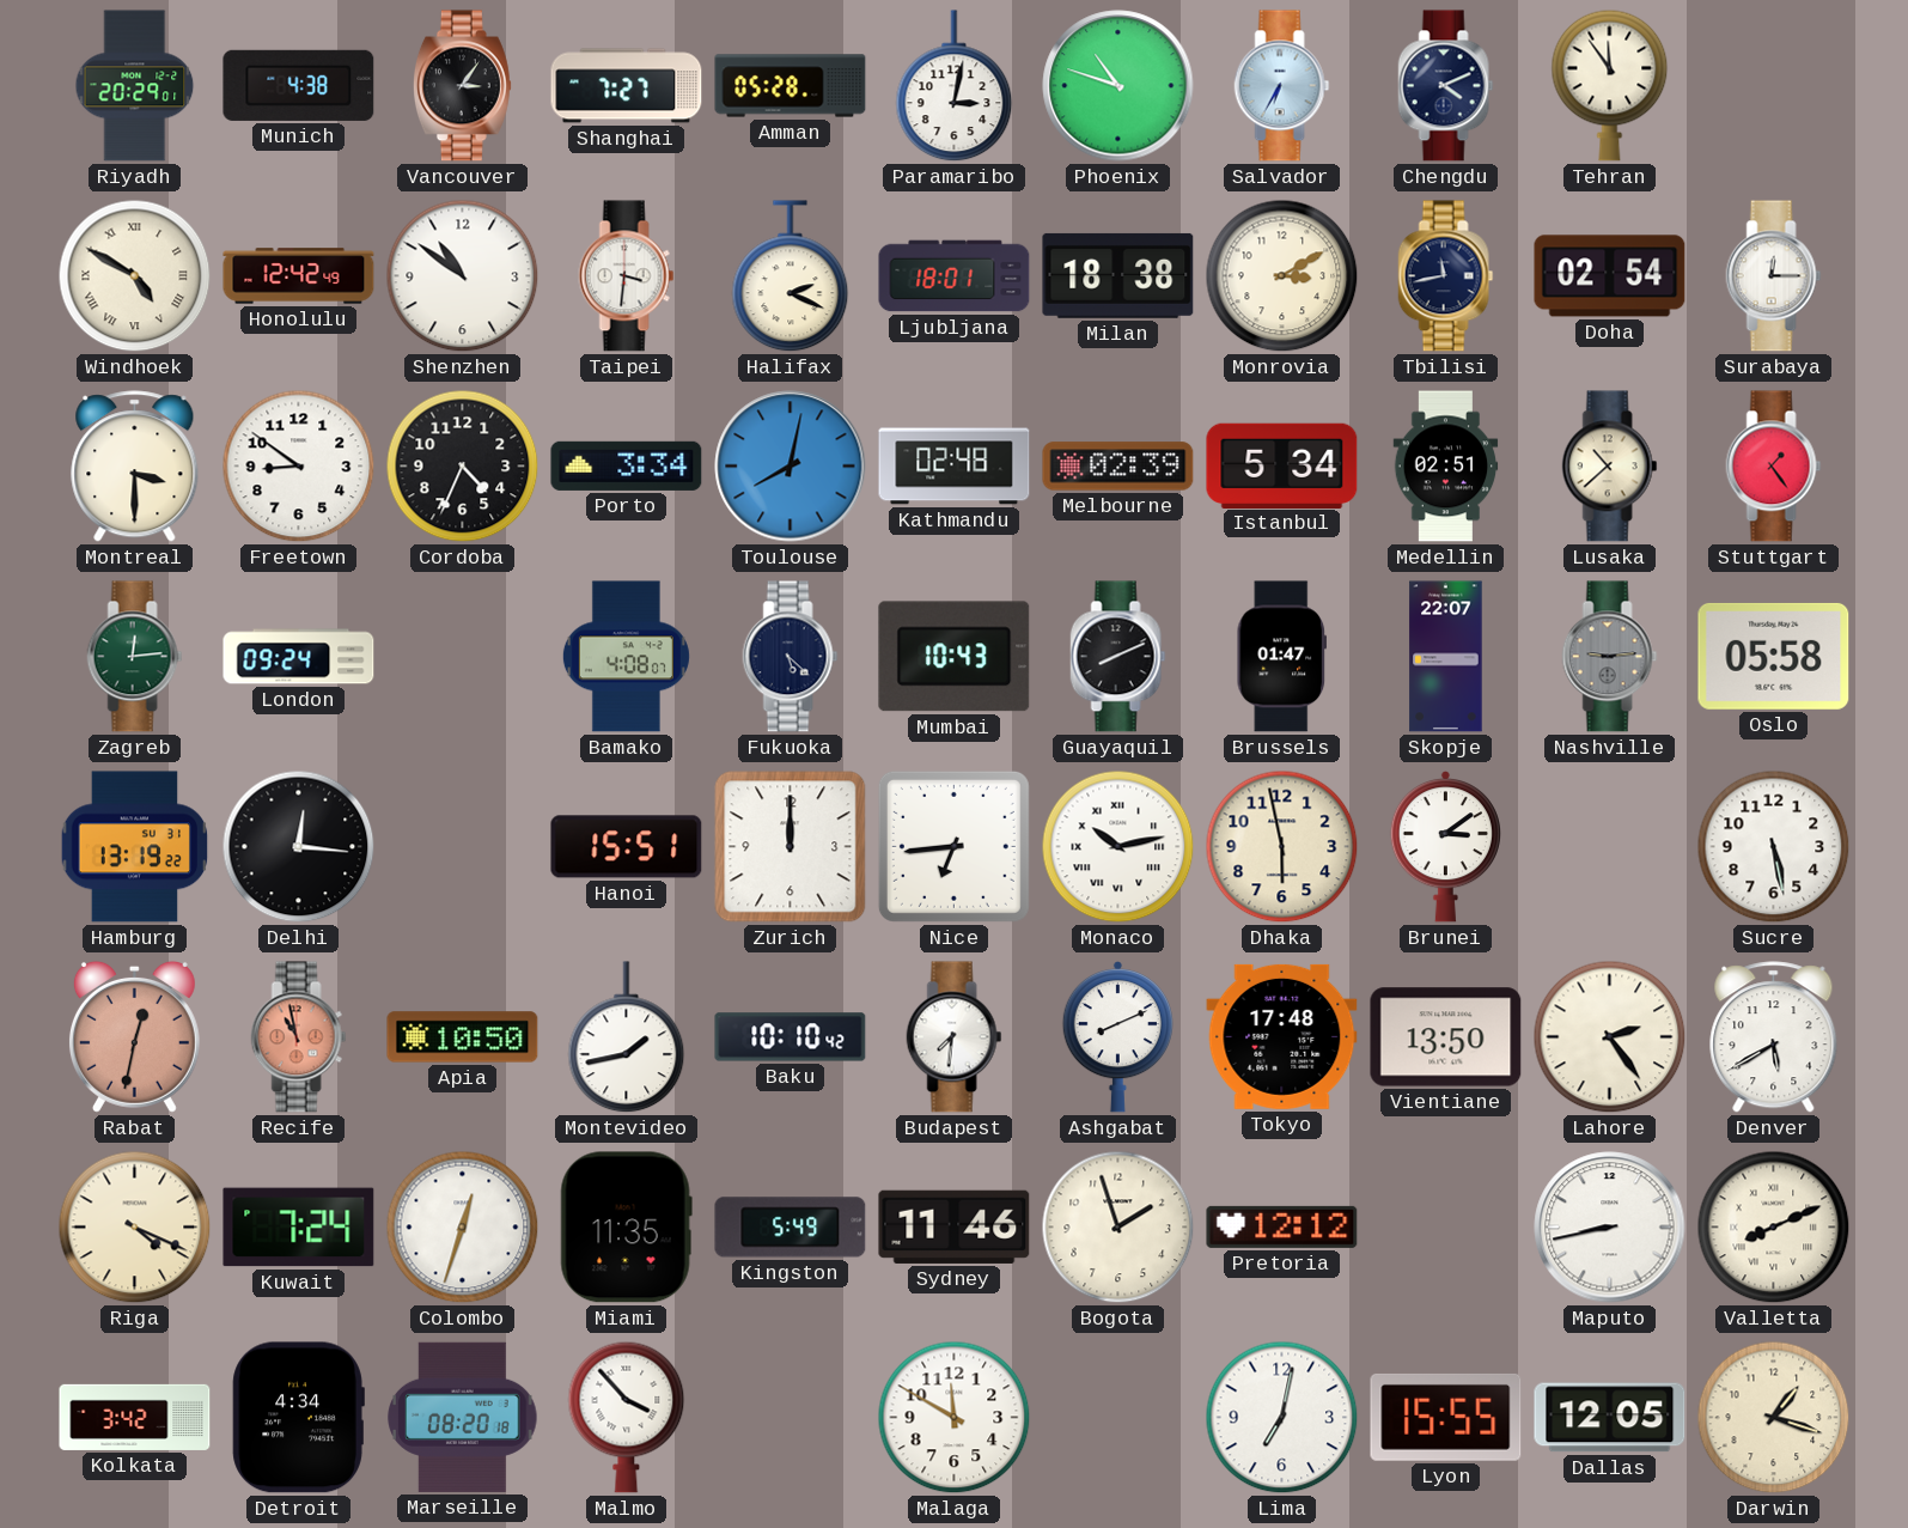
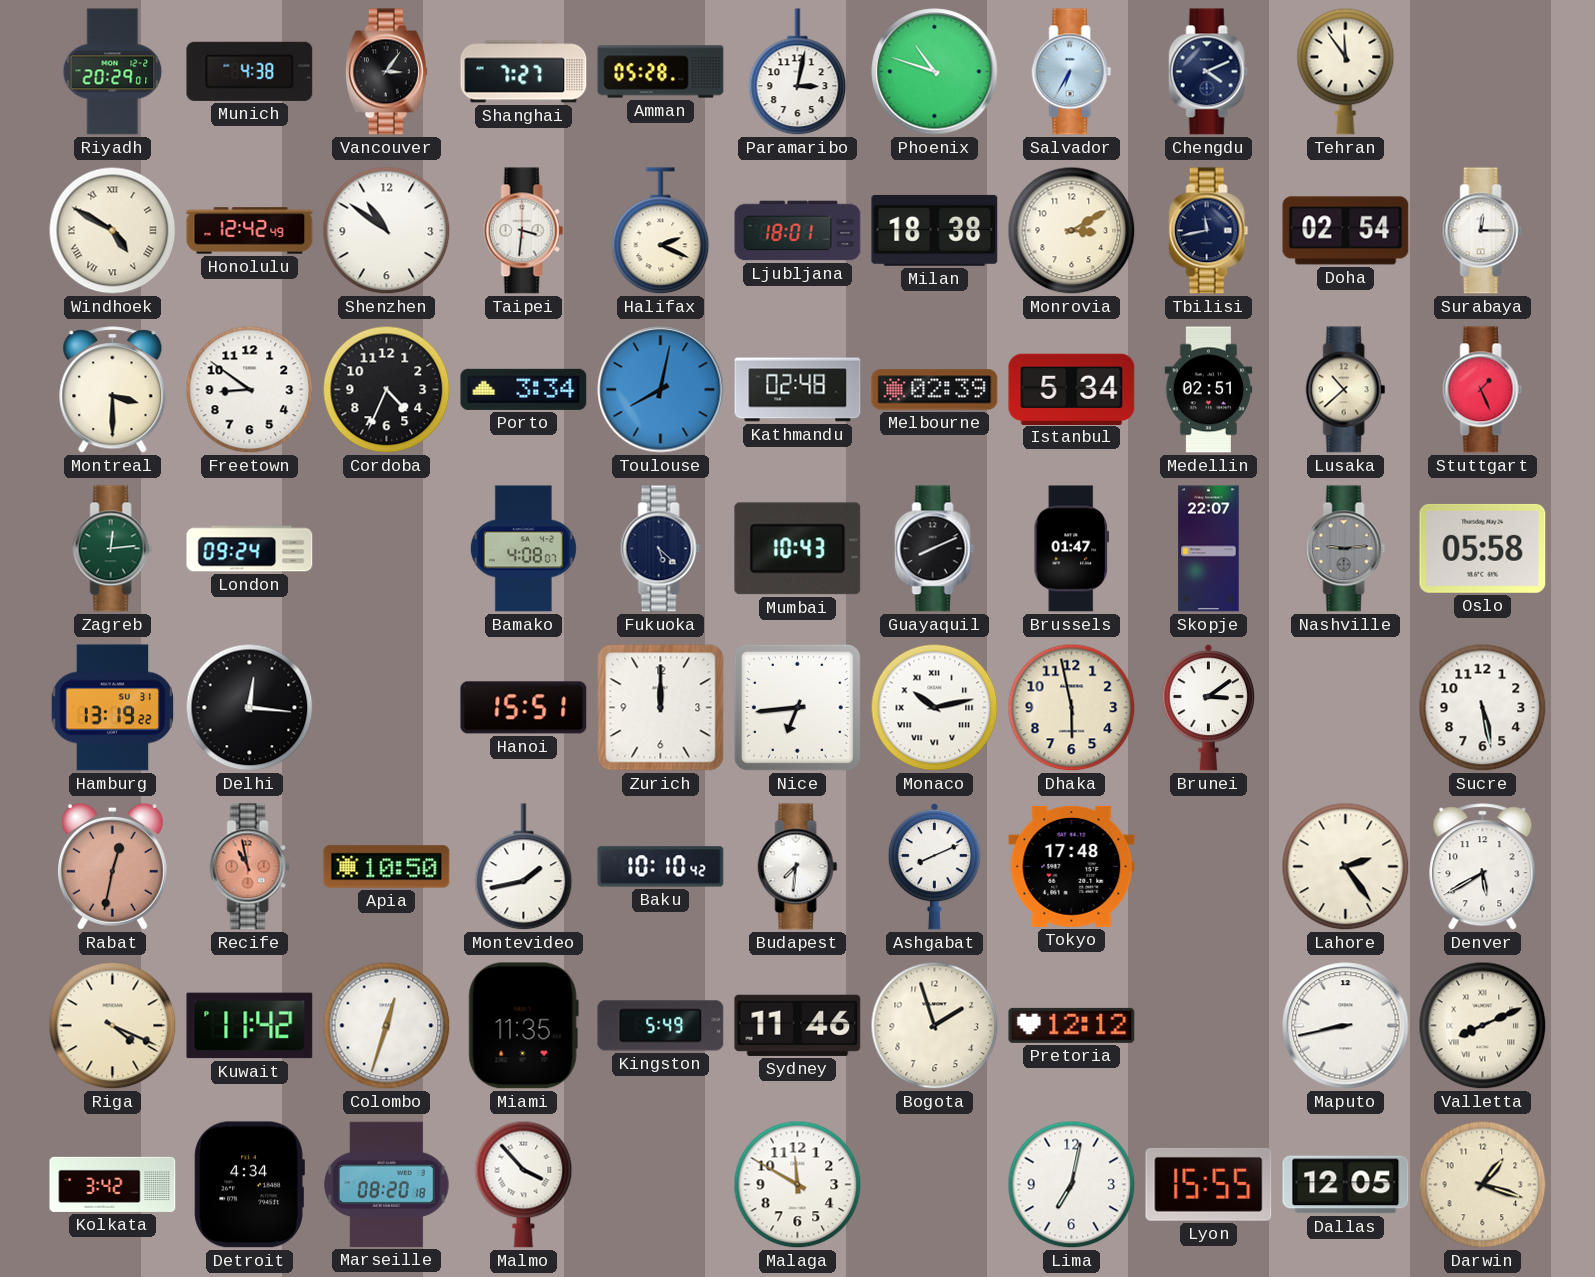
Stuttgart: 1:24 -> 1:26
Vientiane: 13:50 -> none
Kuwait: 7:24 -> 11:42
